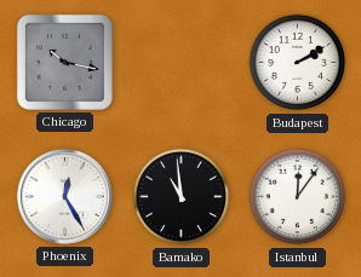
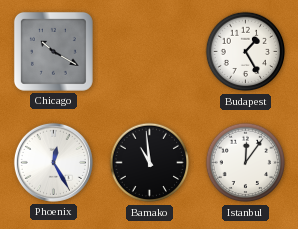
Chicago: 10:17 -> 10:20
Budapest: 2:10 -> 1:25
